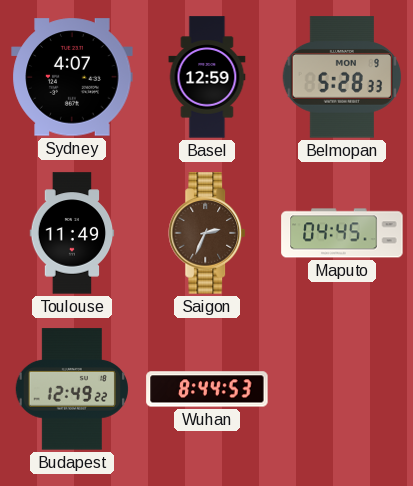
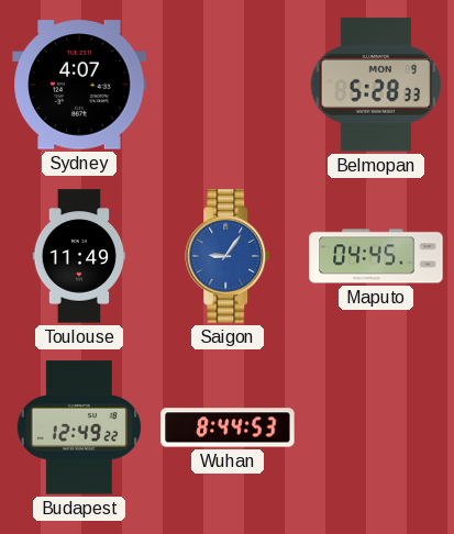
Basel: 12:59 -> none
Saigon: 2:34 -> 9:06
Saigon dial: brown -> blue
